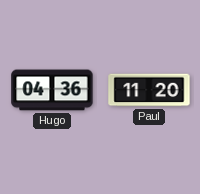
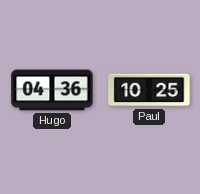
Paul: 11:20 -> 10:25
